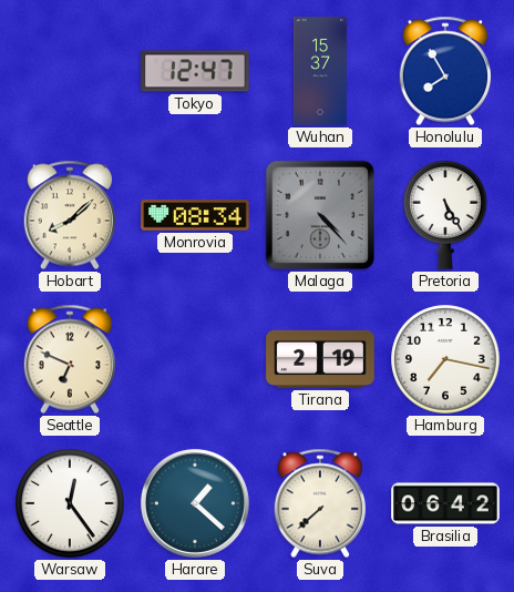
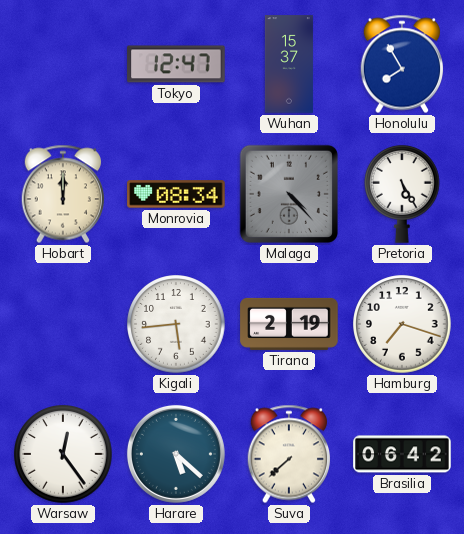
Hobart: 8:08 -> 12:00
Seattle: 6:49 -> none
Kigali: none -> 5:44
Hamburg: 7:17 -> 7:18
Harare: 1:22 -> 5:22
